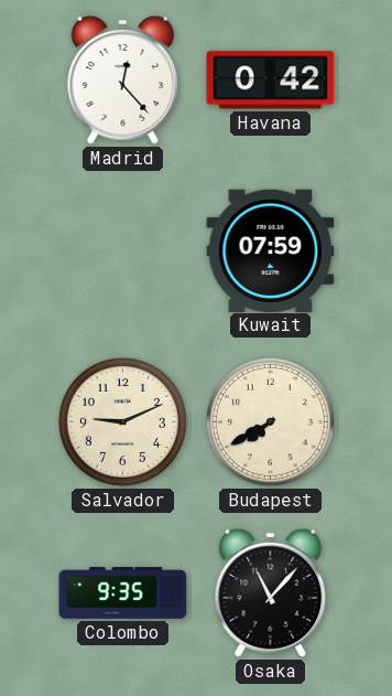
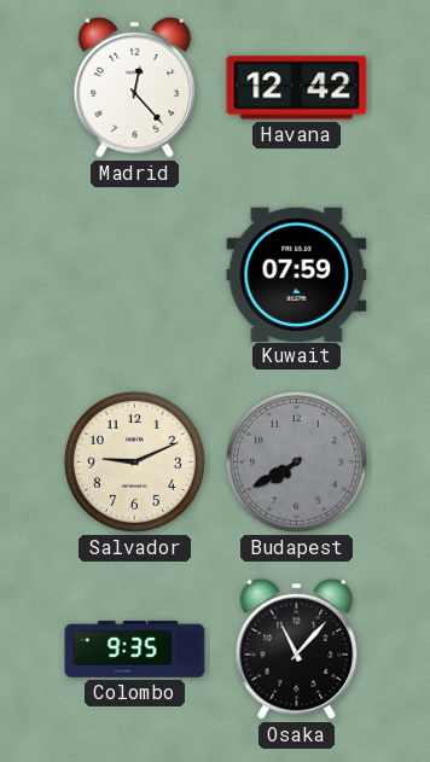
Havana: 0:42 -> 12:42
Budapest dial: cream -> grey
